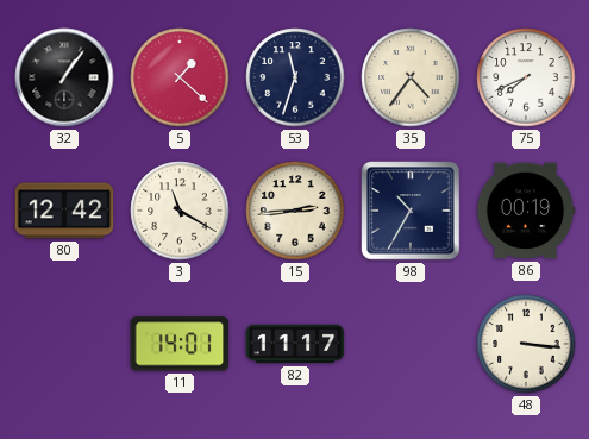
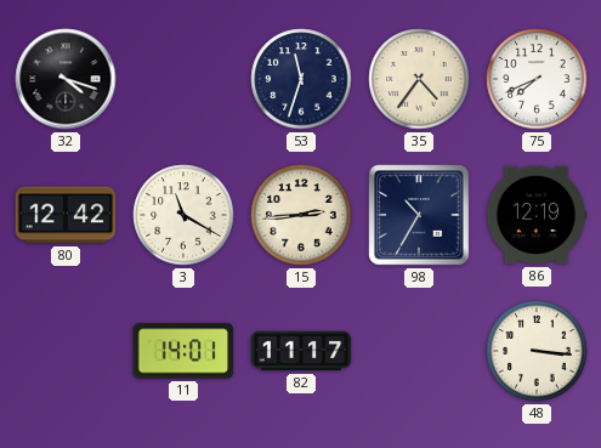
32: 1:06 -> 4:18
5: 1:22 -> none
86: 00:19 -> 12:19
